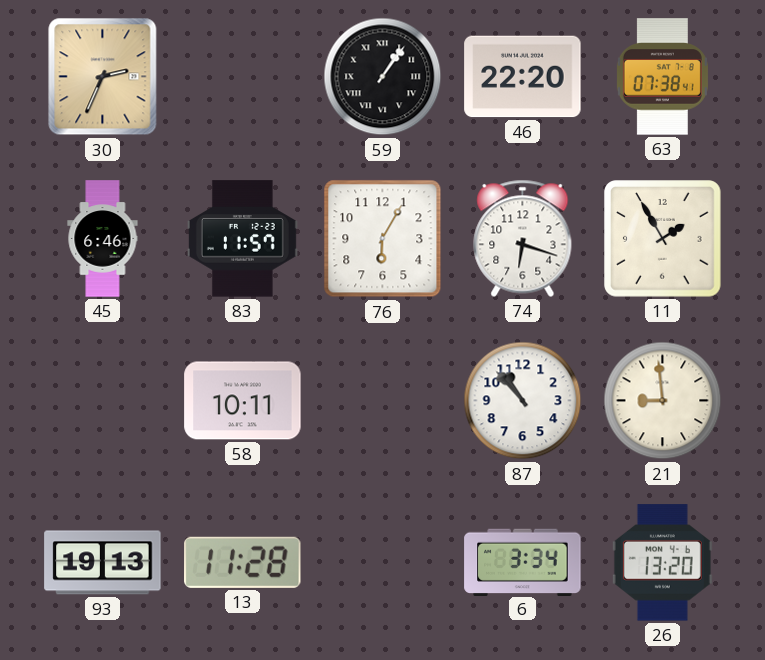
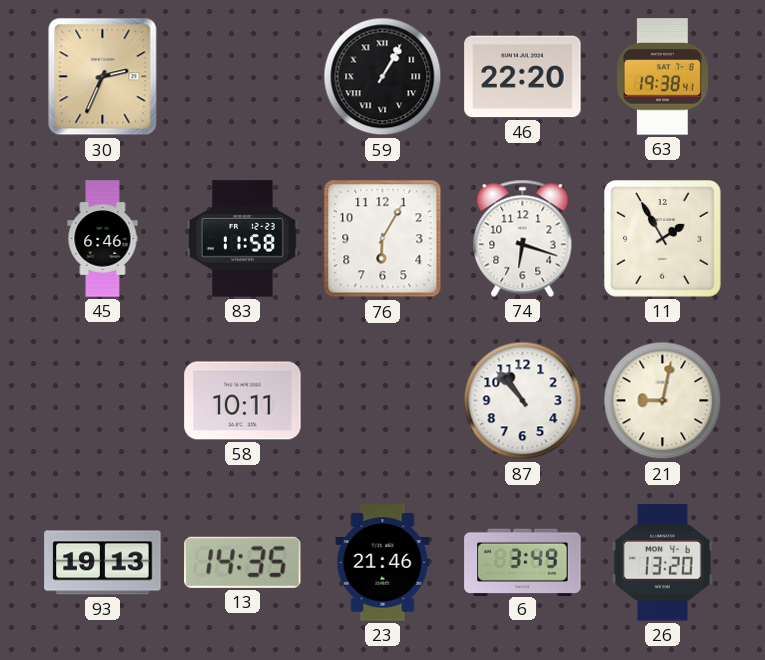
59: 1:06 -> 1:05
63: 07:38 -> 19:38
83: 11:57 -> 11:58
21: 8:59 -> 9:02
13: 11:28 -> 14:35
23: none -> 21:46
6: 3:34 -> 3:49
